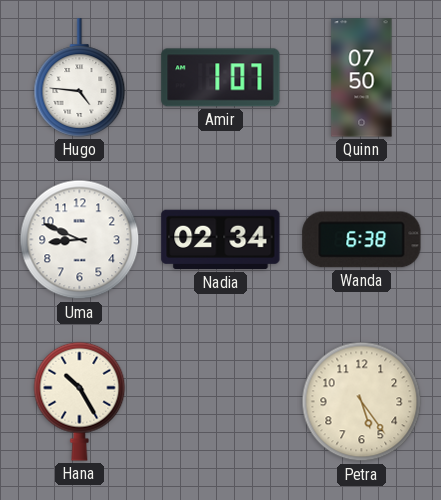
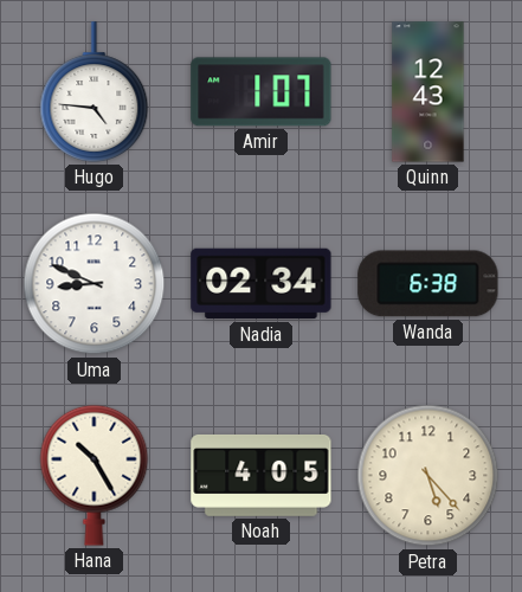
Quinn: 07:50 -> 12:43
Noah: none -> 4:05
Petra: 5:24 -> 5:23
